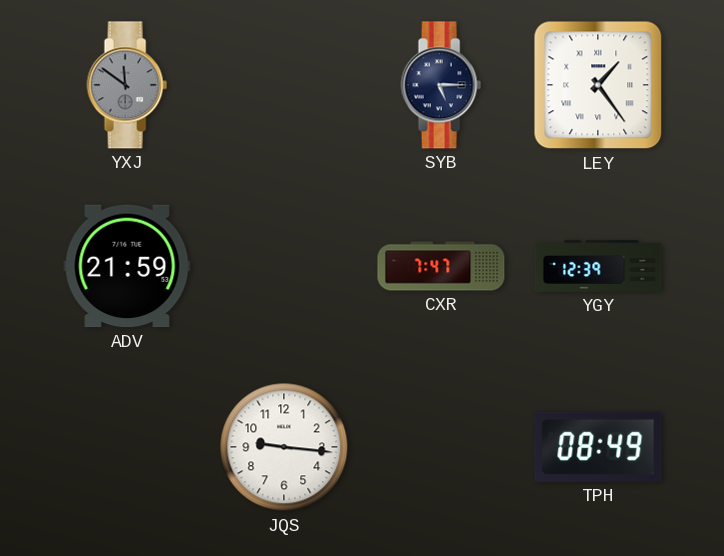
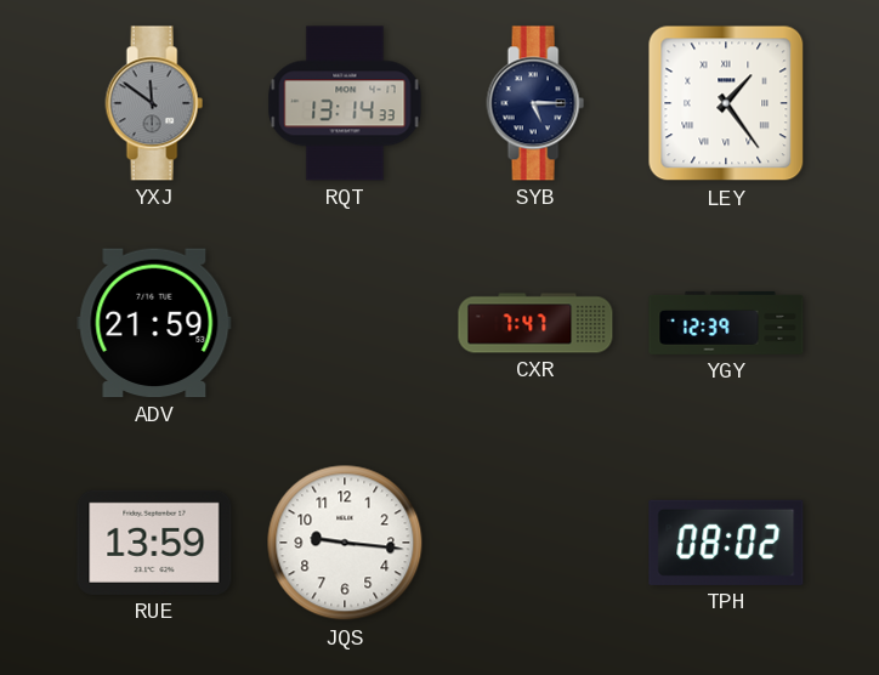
RQT: none -> 13:14
RUE: none -> 13:59
TPH: 08:49 -> 08:02
